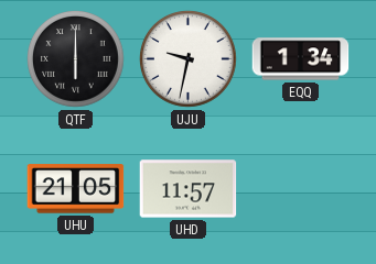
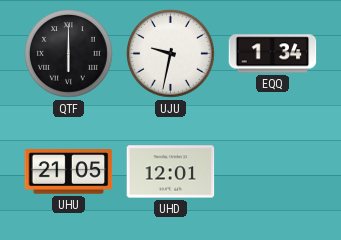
UHD: 11:57 -> 12:01
